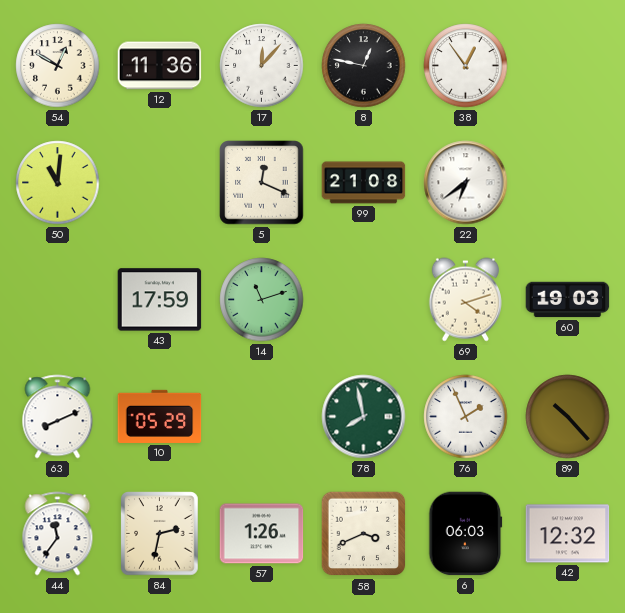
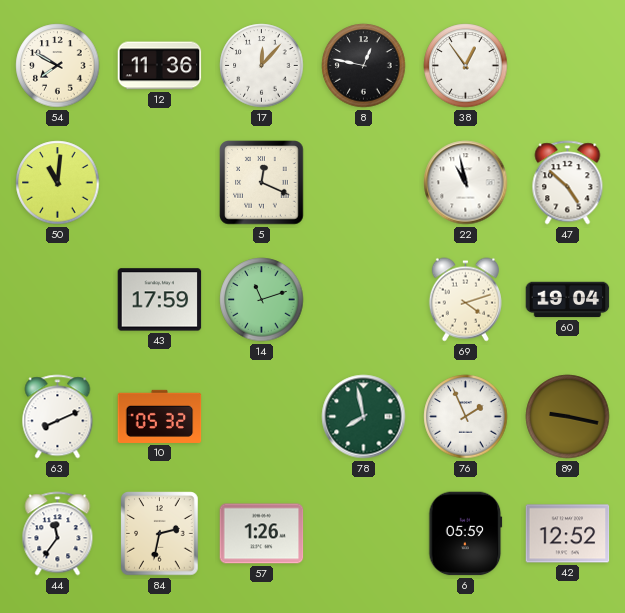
54: 12:50 -> 7:50
99: 21:08 -> none
22: 6:39 -> 10:58
47: none -> 4:52
60: 19:03 -> 19:04
10: 05:29 -> 05:32
89: 10:23 -> 9:17
58: 3:41 -> none
6: 06:03 -> 05:59
42: 12:32 -> 12:52
